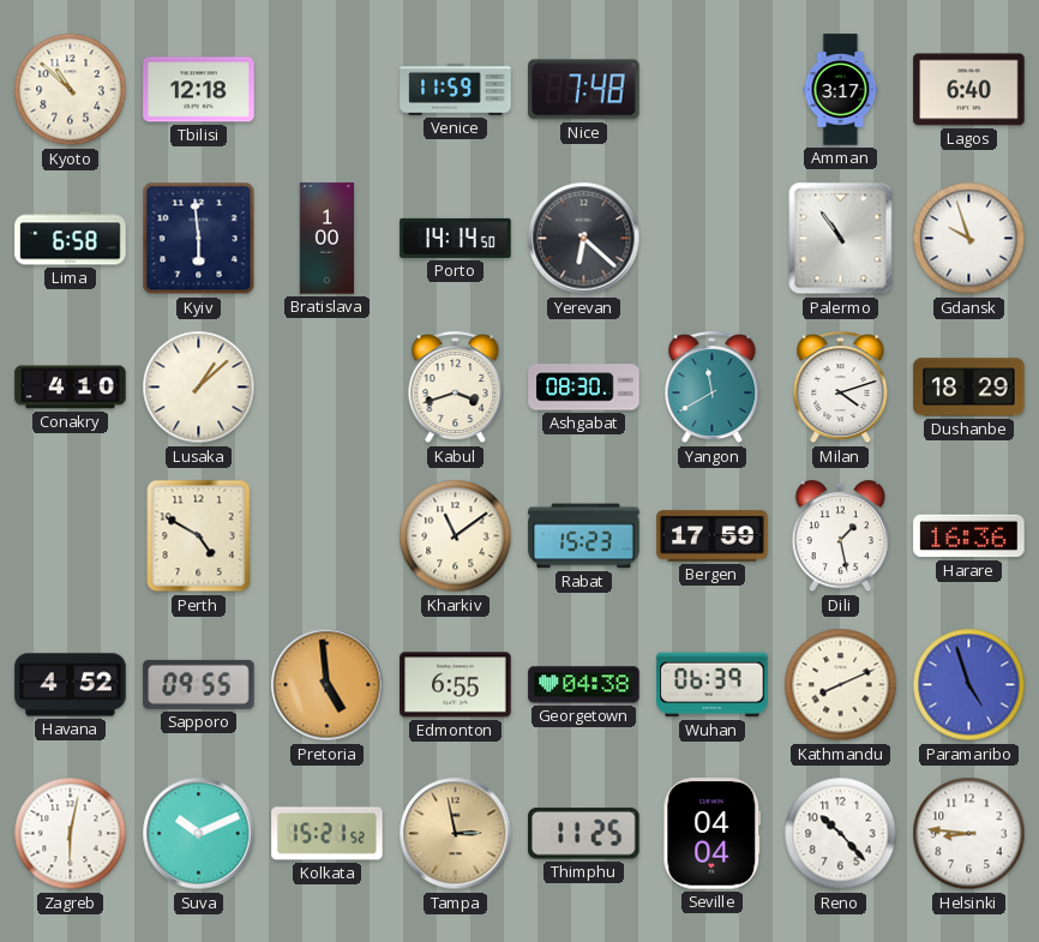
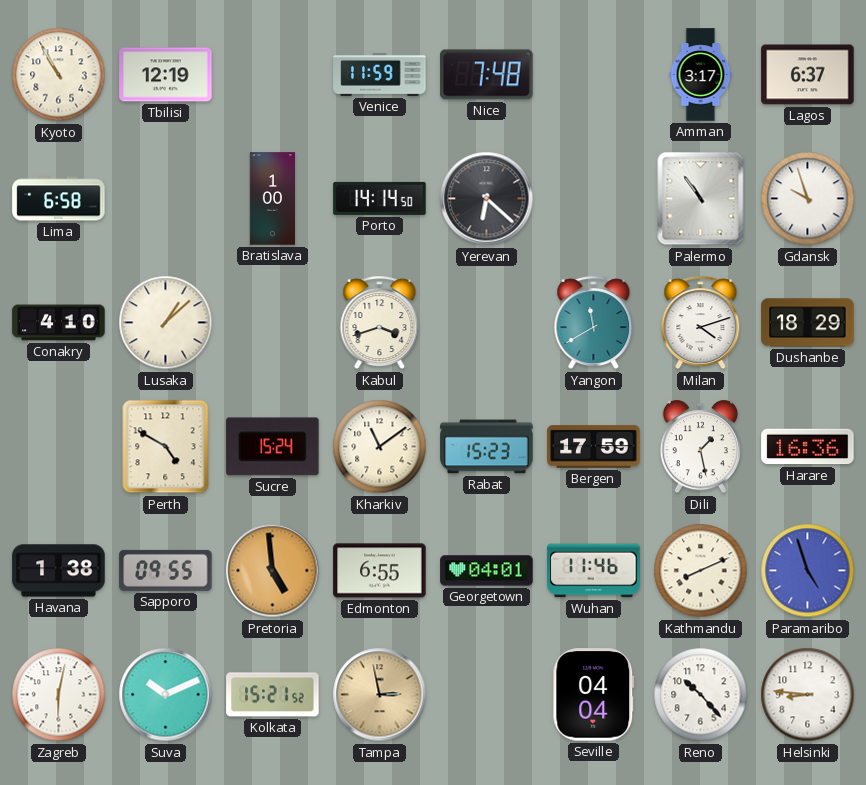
Kyoto: 10:52 -> 10:55
Tbilisi: 12:18 -> 12:19
Lagos: 6:40 -> 6:37
Kyiv: 5:59 -> none
Ashgabat: 08:30 -> none
Sucre: none -> 15:24
Havana: 4:52 -> 1:38
Georgetown: 04:38 -> 04:01
Wuhan: 06:39 -> 11:46
Thimphu: 11:25 -> none
